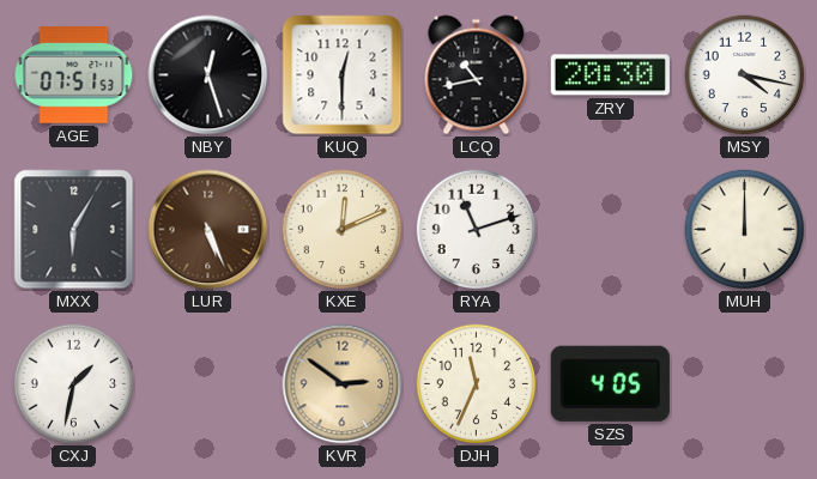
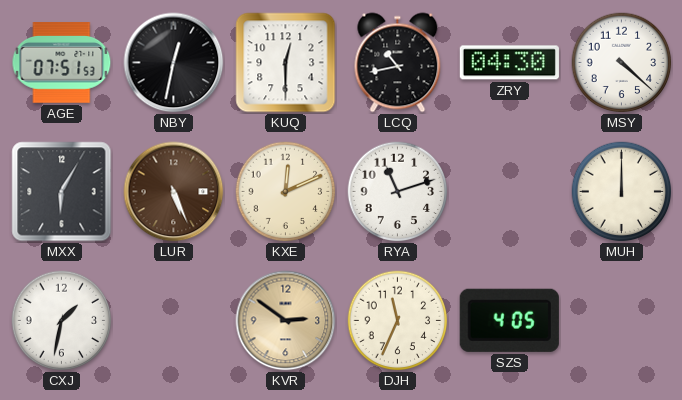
NBY: 12:27 -> 12:32
ZRY: 20:30 -> 04:30
MSY: 4:17 -> 4:22
